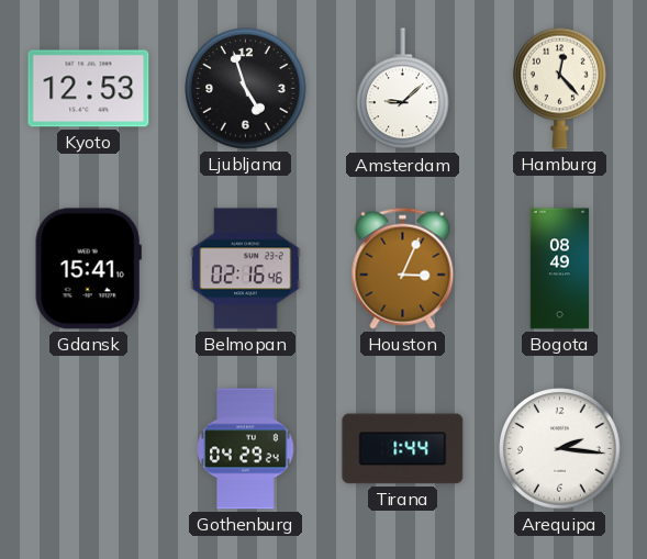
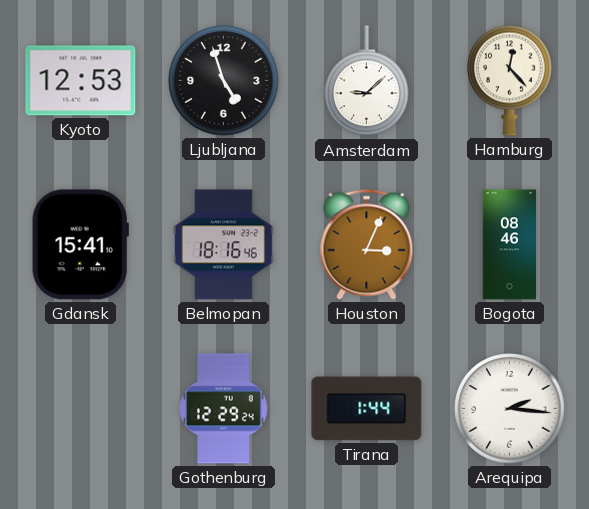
Belmopan: 02:16 -> 18:16
Bogota: 08:49 -> 08:46
Gothenburg: 04:29 -> 12:29
